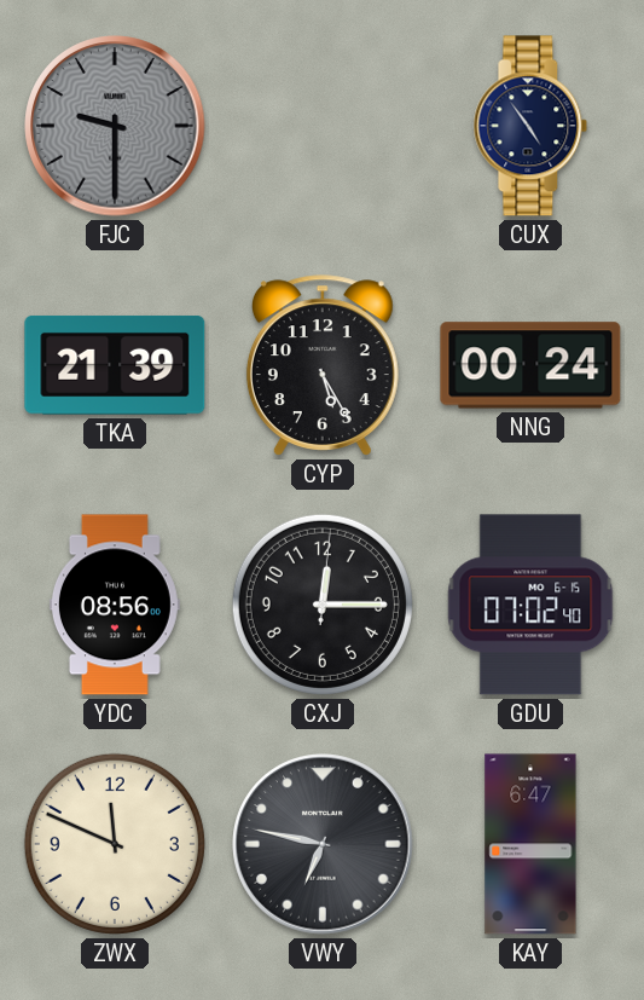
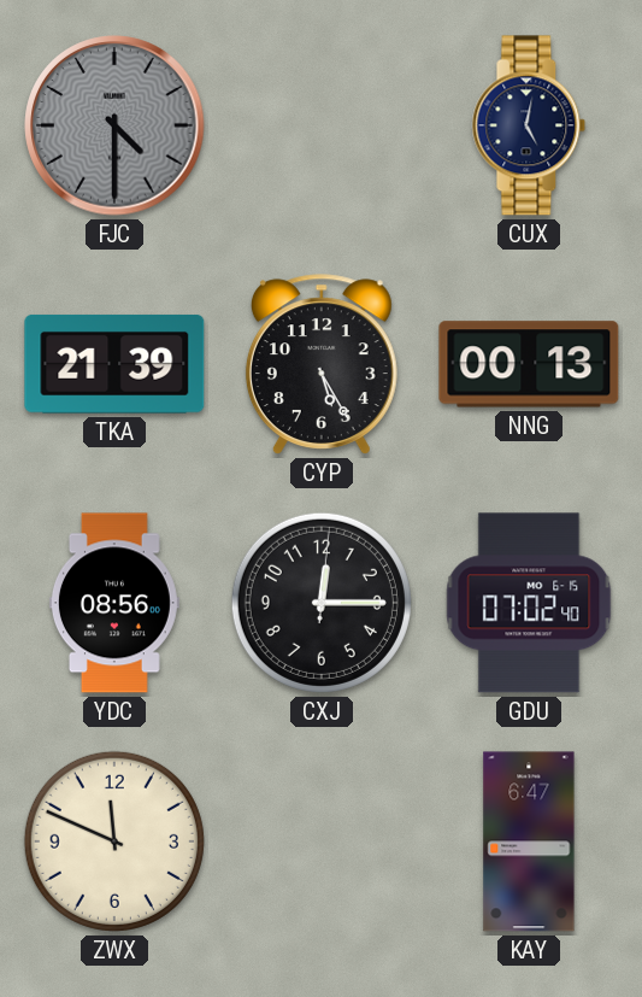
FJC: 9:30 -> 4:30
CUX: 4:54 -> 5:02
NNG: 00:24 -> 00:13
VWY: 6:47 -> none
